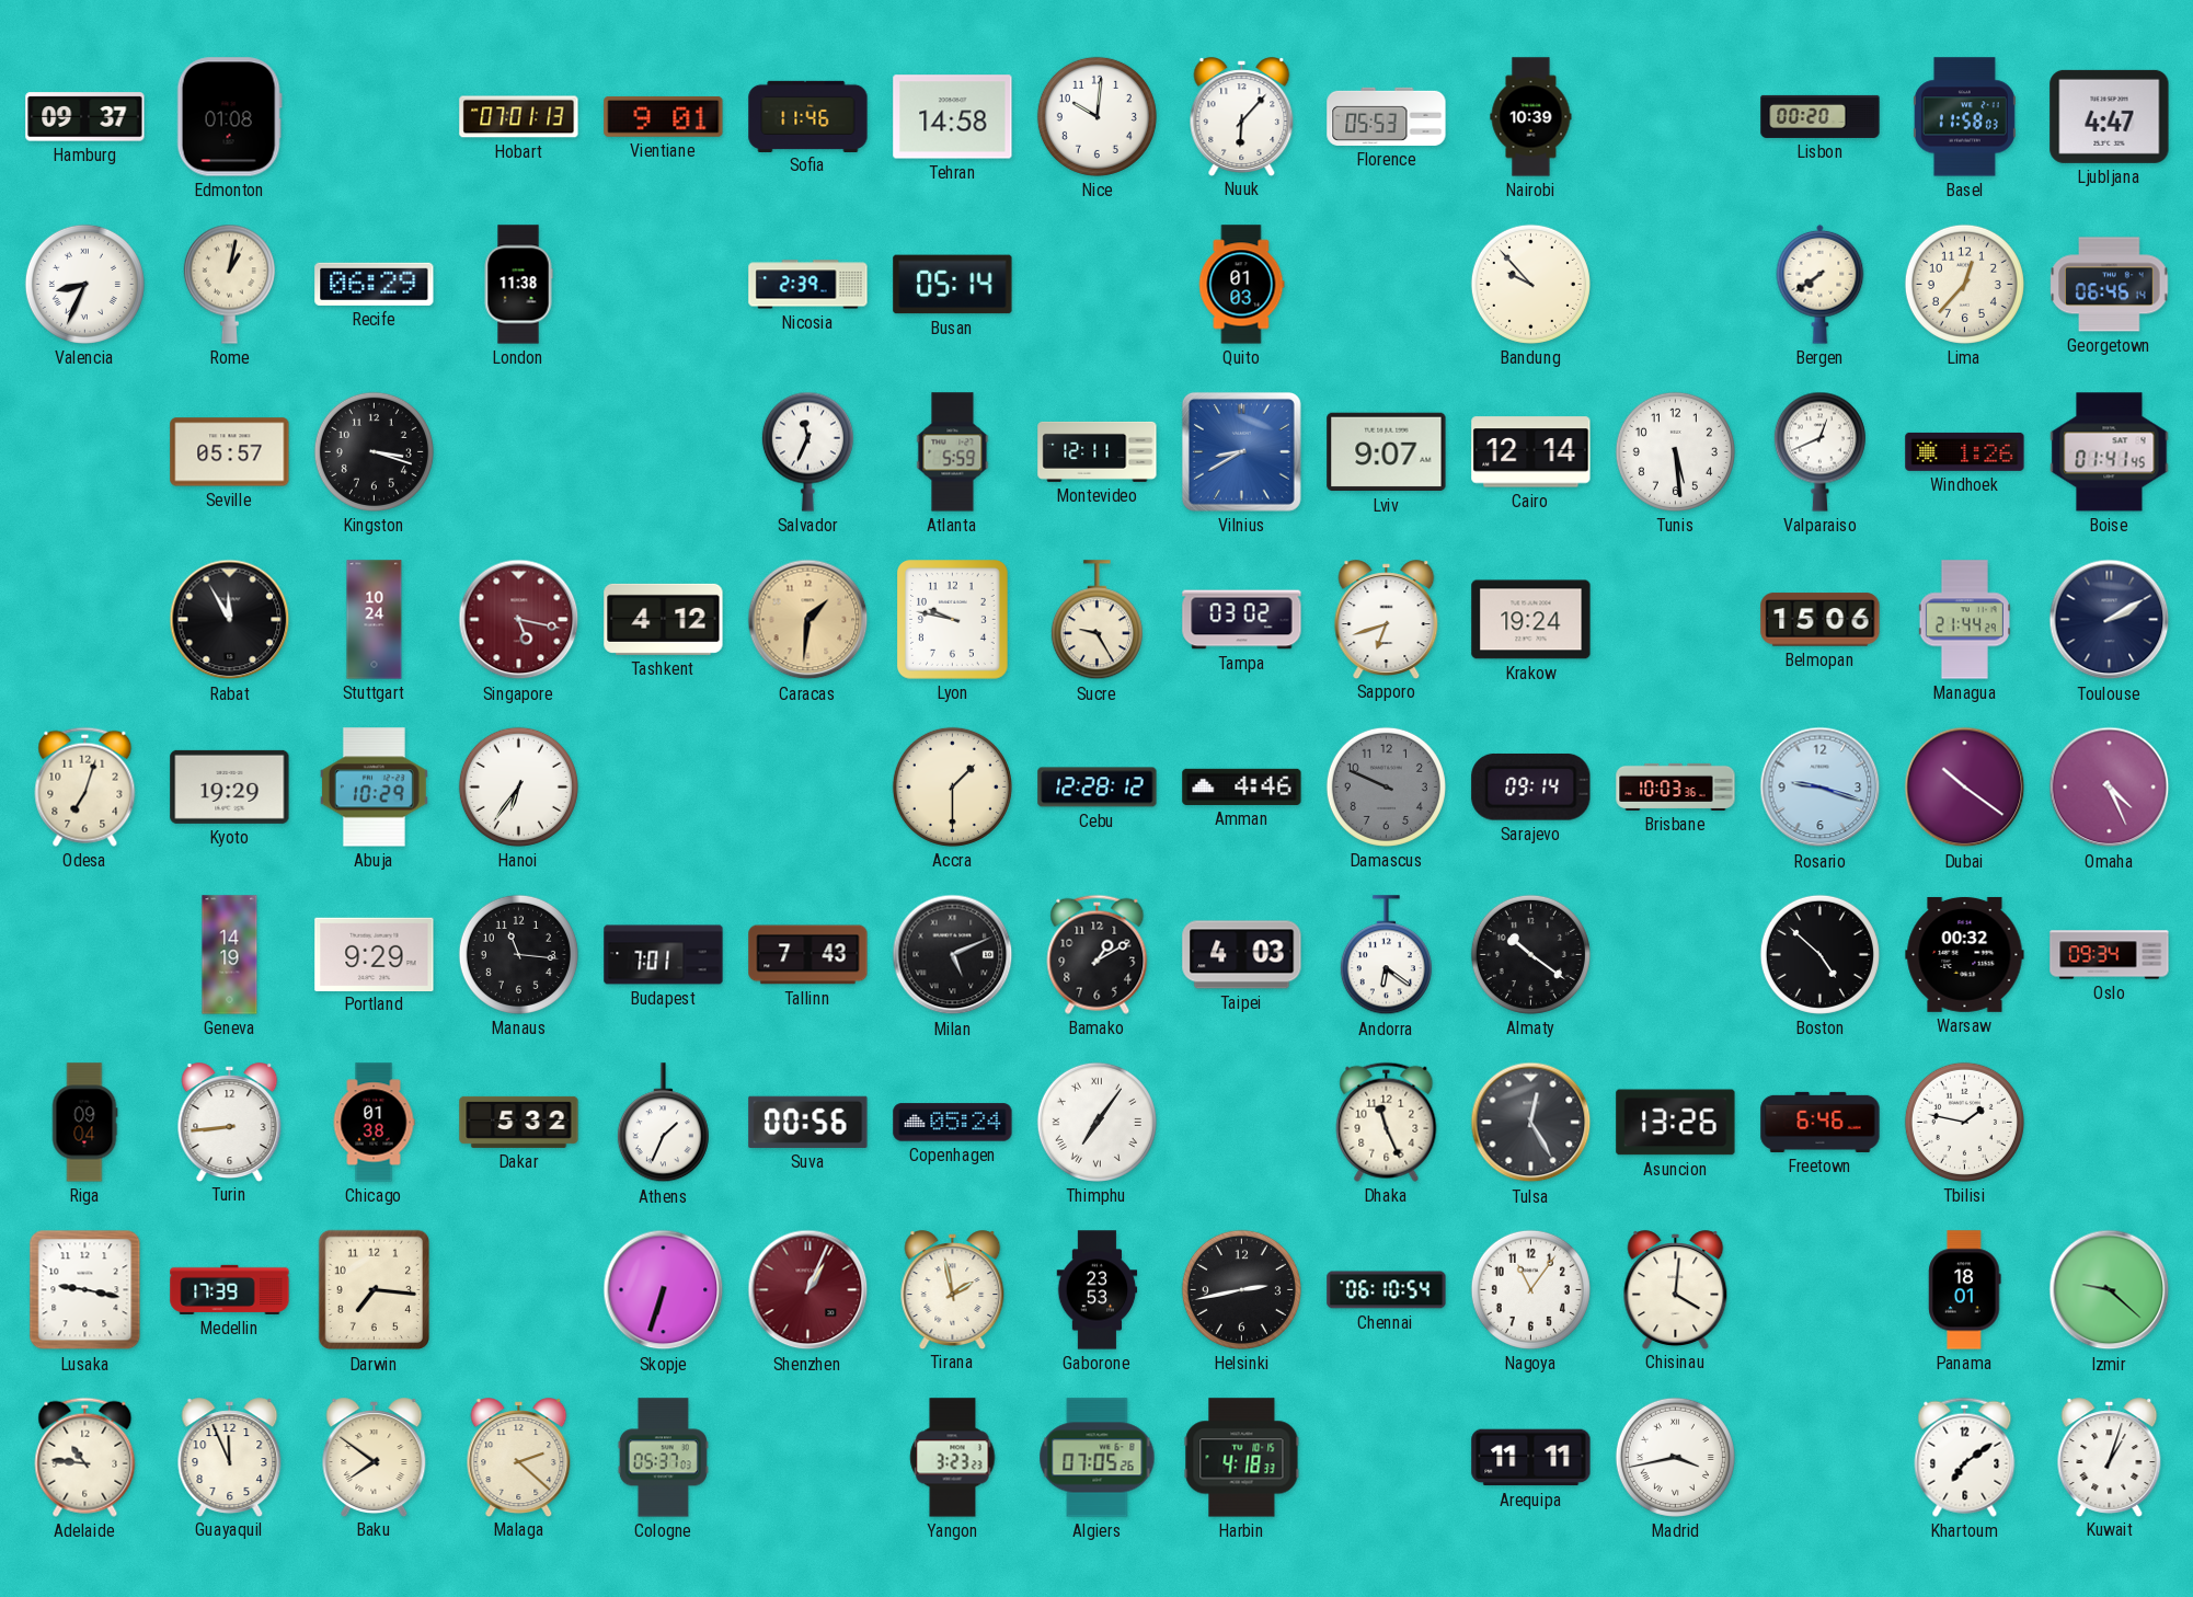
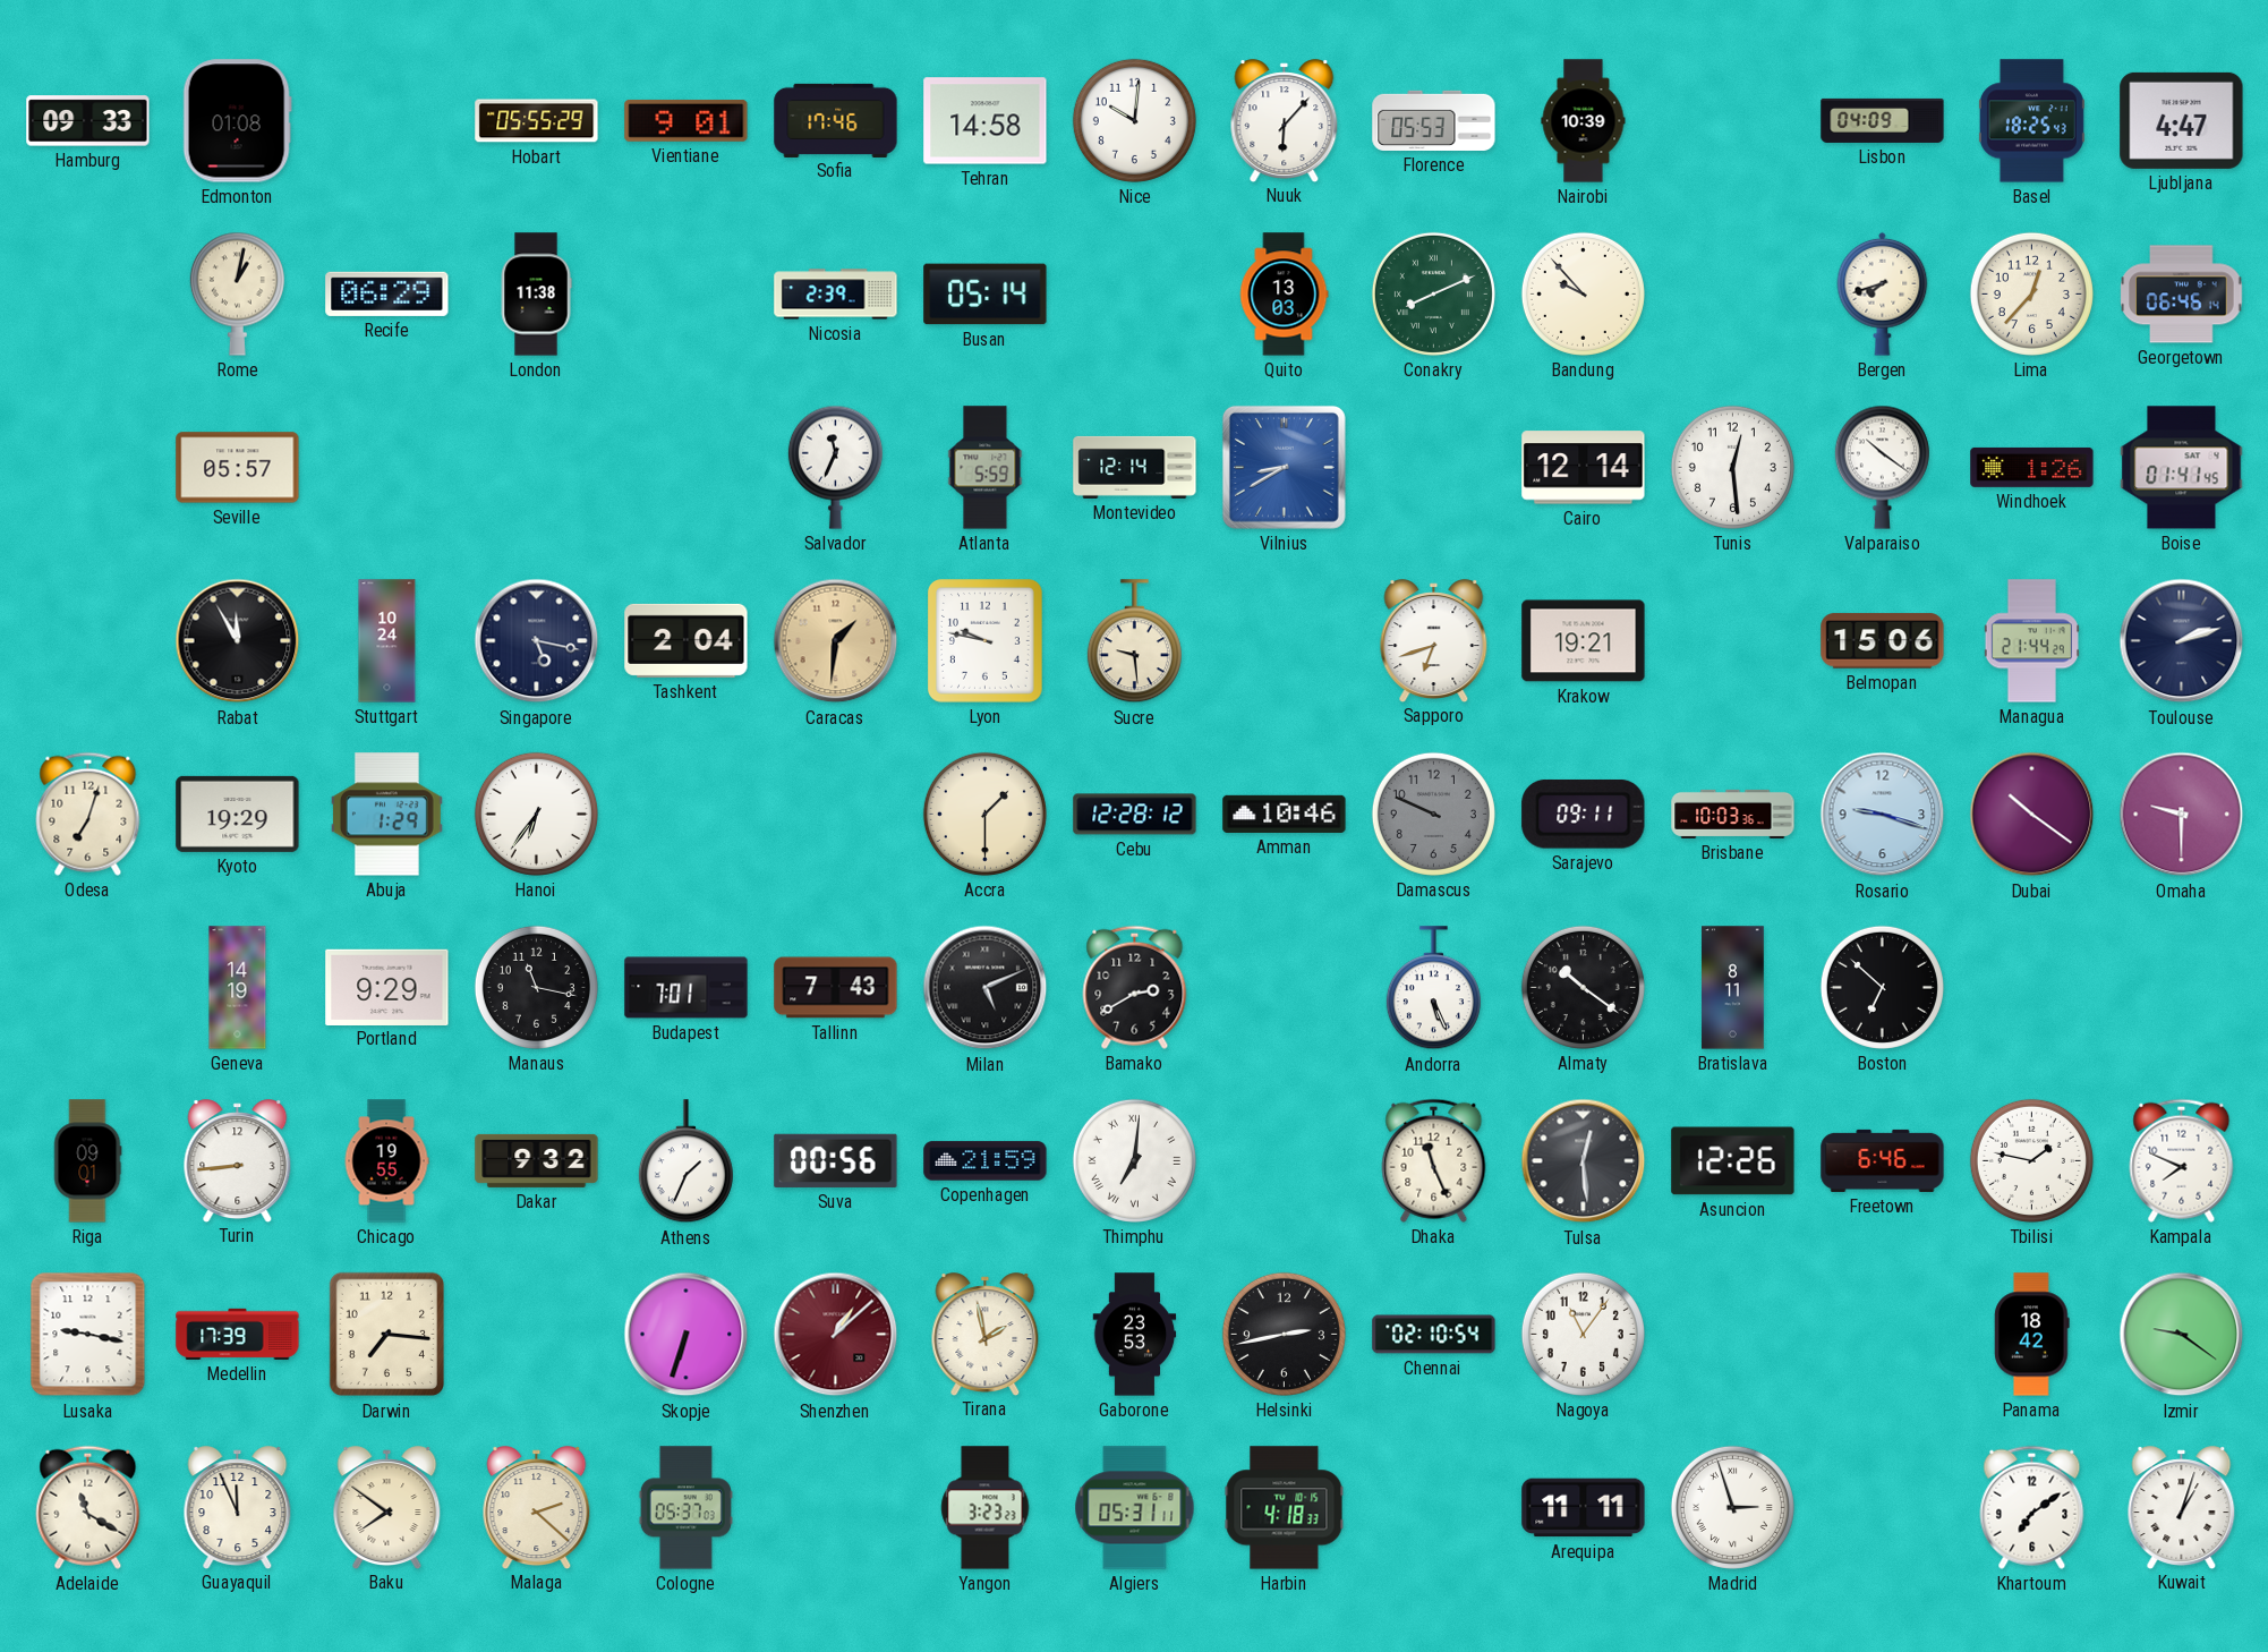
Hamburg: 09:37 -> 09:33
Hobart: 07:01 -> 05:55
Sofia: 11:46 -> 17:46
Lisbon: 00:20 -> 04:09
Basel: 11:58 -> 18:25
Valencia: 8:34 -> none
Quito: 01:03 -> 13:03
Conakry: none -> 8:11
Bergen: 7:39 -> 7:42
Kingston: 3:18 -> none
Montevideo: 12:11 -> 12:14
Lviv: 9:07 -> none
Tunis: 5:29 -> 12:29
Valparaiso: 12:41 -> 10:21
Singapore dial: burgundy -> navy
Tashkent: 4:12 -> 2:04
Sucre: 9:25 -> 9:29
Tampa: 03:02 -> none
Krakow: 19:24 -> 19:21
Toulouse: 2:10 -> 2:12
Abuja: 10:29 -> 1:29
Amman: 4:46 -> 10:46
Sarajevo: 09:14 -> 09:11
Omaha: 4:26 -> 9:30
Manaus: 11:16 -> 11:17
Bamako: 1:10 -> 2:40
Taipei: 4:03 -> none
Andorra: 6:21 -> 5:26
Bratislava: none -> 8:11
Boston: 4:52 -> 6:52
Warsaw: 00:32 -> none
Oslo: 09:34 -> none
Riga: 09:04 -> 09:01
Chicago: 01:38 -> 19:55
Dakar: 5:32 -> 9:32
Copenhagen: 05:24 -> 21:59
Thimphu: 7:06 -> 7:01
Tulsa: 12:25 -> 12:29
Asuncion: 13:26 -> 12:26
Kampala: none -> 7:49
Shenzhen: 1:04 -> 1:08
Chennai: 06:10 -> 02:10
Chisinau: 4:01 -> none
Panama: 18:01 -> 18:42
Izmir: 9:22 -> 9:21
Adelaide: 10:46 -> 11:20
Algiers: 07:05 -> 05:31
Madrid: 3:43 -> 2:57
